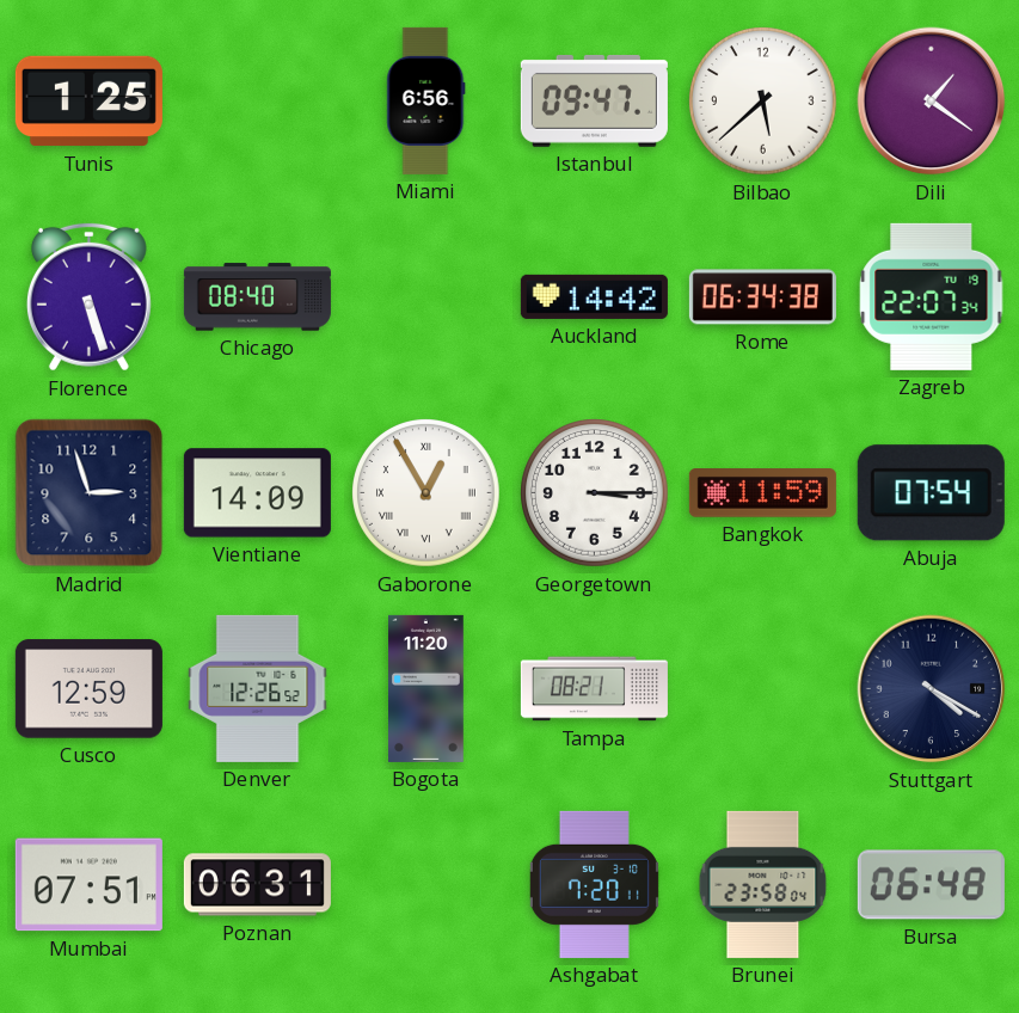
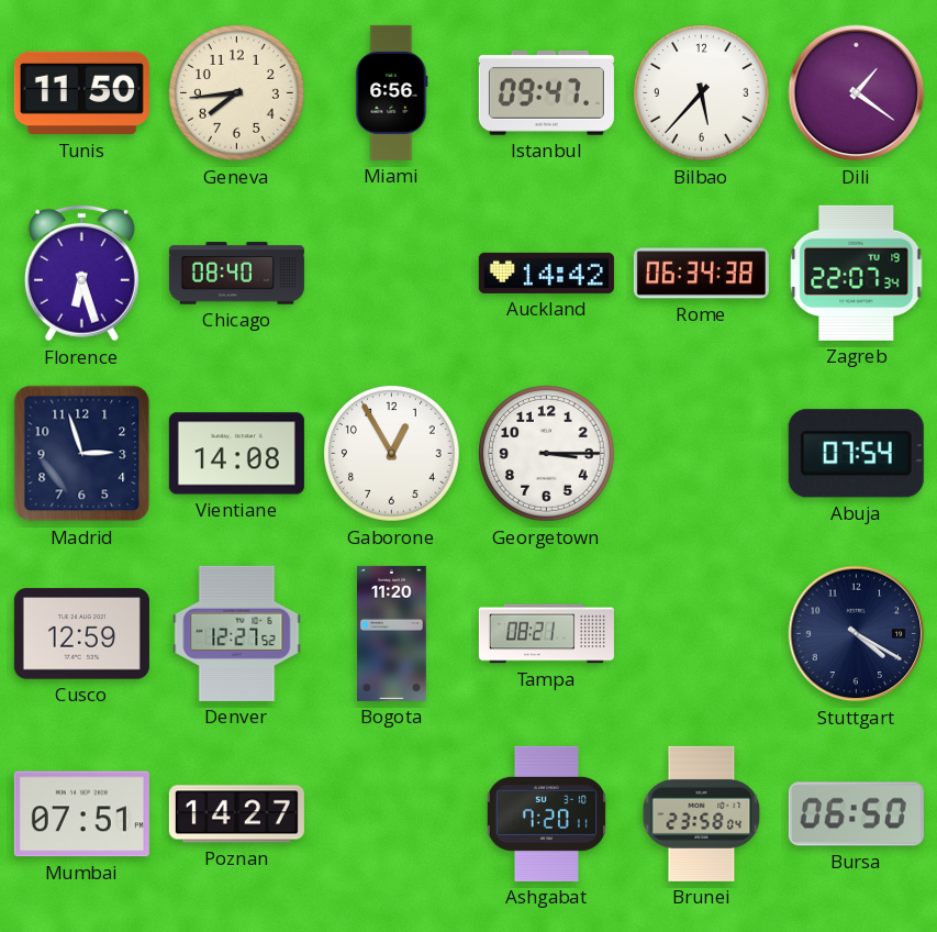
Tunis: 1:25 -> 11:50
Geneva: none -> 7:44
Bilbao: 5:38 -> 5:37
Florence: 5:27 -> 6:27
Vientiane: 14:09 -> 14:08
Gaborone numerals: Roman -> Arabic
Bangkok: 11:59 -> none
Denver: 12:26 -> 12:27
Poznan: 06:31 -> 14:27
Bursa: 06:48 -> 06:50
